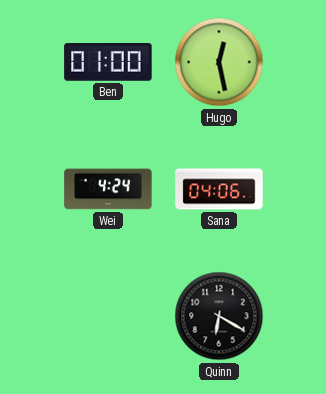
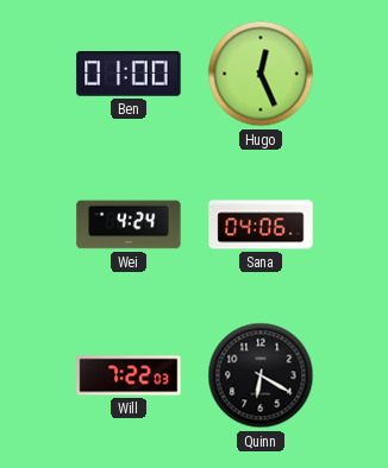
Hugo: 12:28 -> 12:26
Will: none -> 7:22
